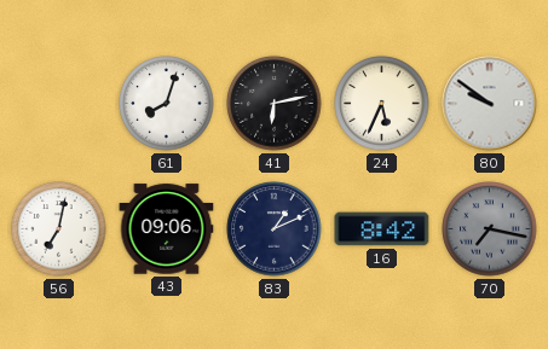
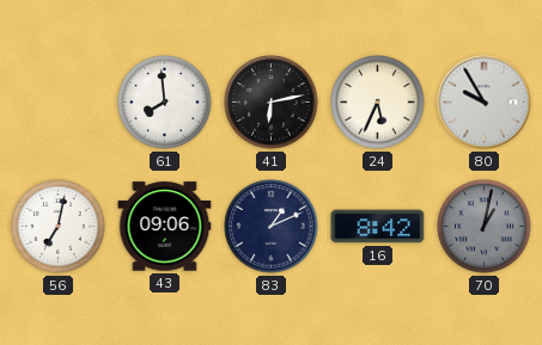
61: 8:03 -> 7:59
80: 9:51 -> 9:55
70: 7:17 -> 1:02
